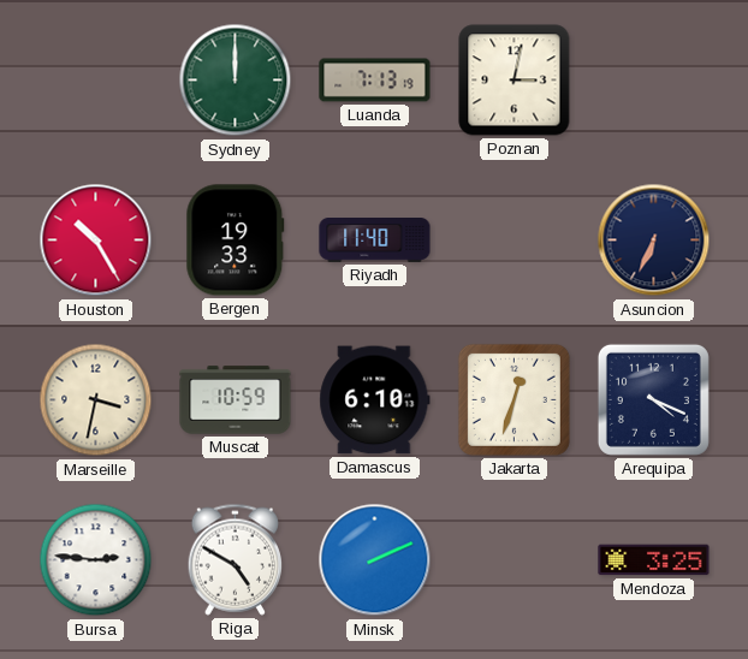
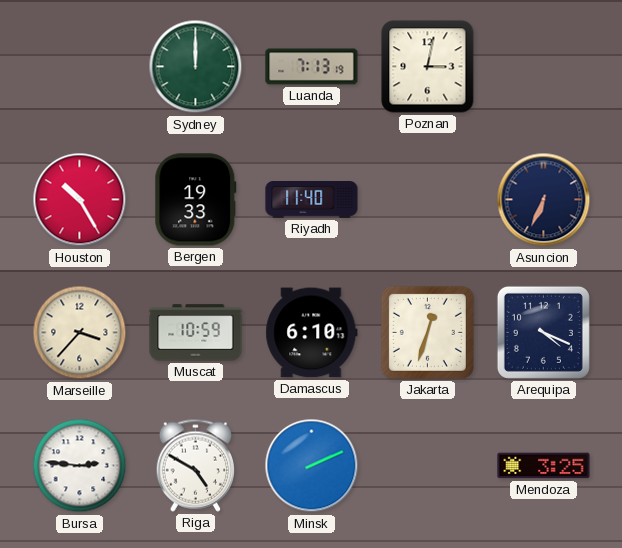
Marseille: 3:32 -> 3:37
